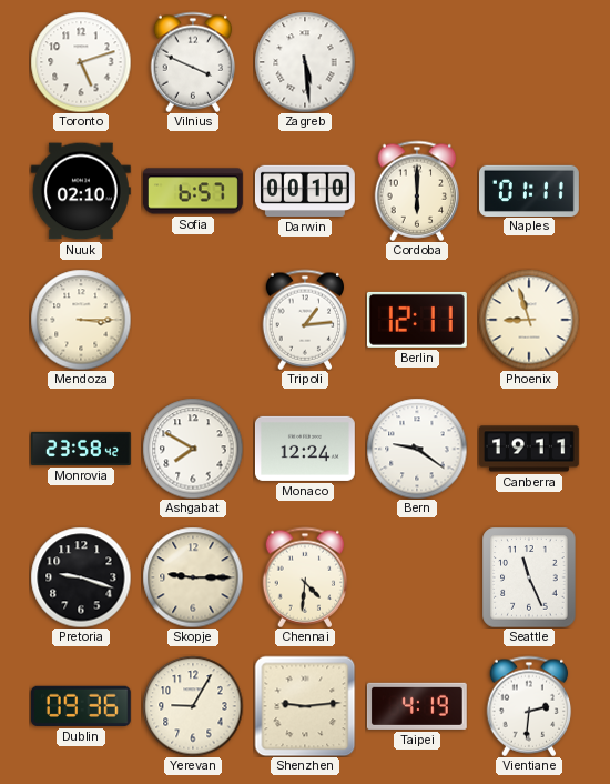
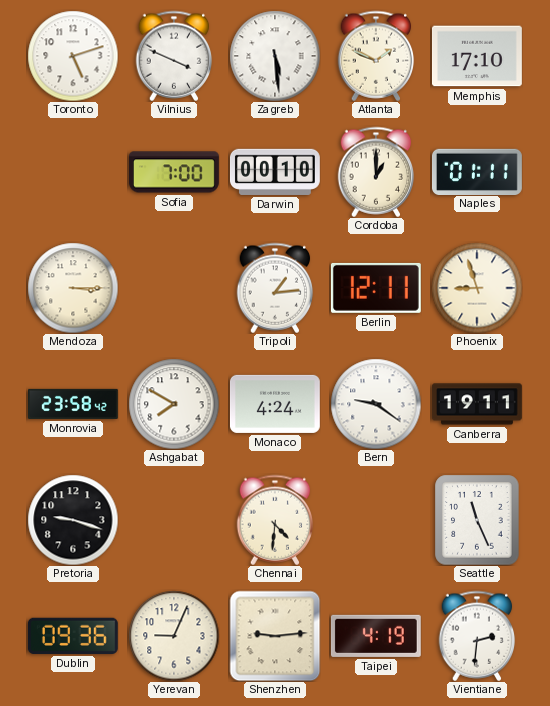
Atlanta: none -> 1:49
Memphis: none -> 17:10
Nuuk: 02:10 -> none
Sofia: 6:57 -> 7:00
Cordoba: 6:00 -> 1:00
Monaco: 12:24 -> 4:24
Skopje: 9:15 -> none
Yerevan: 9:05 -> 9:04
